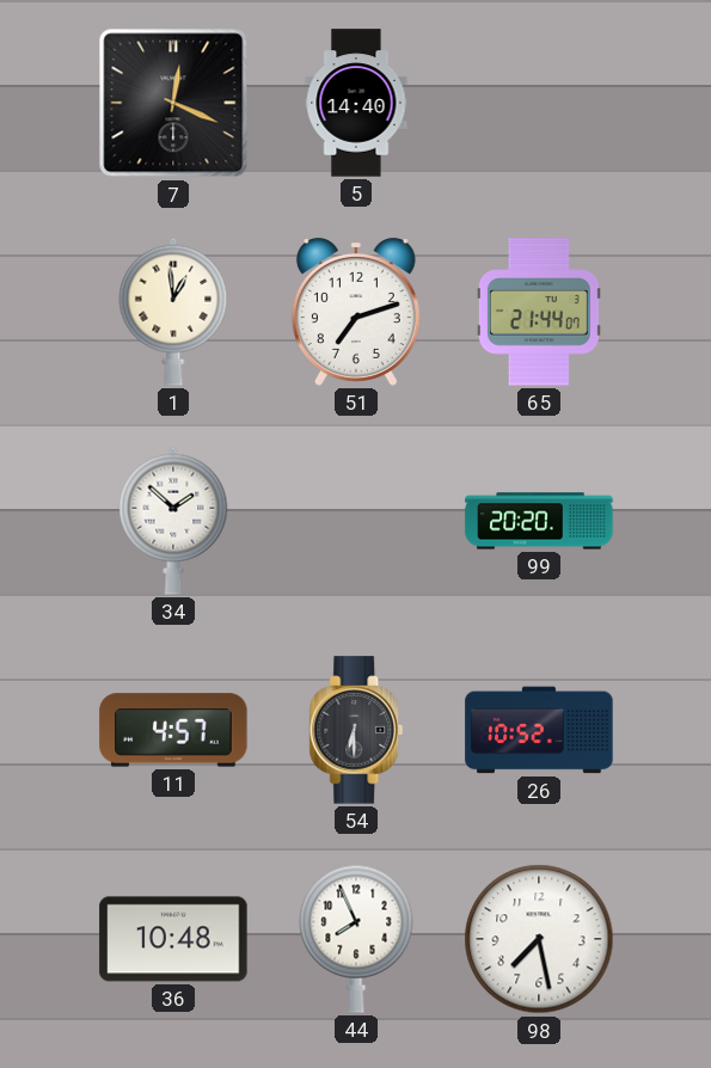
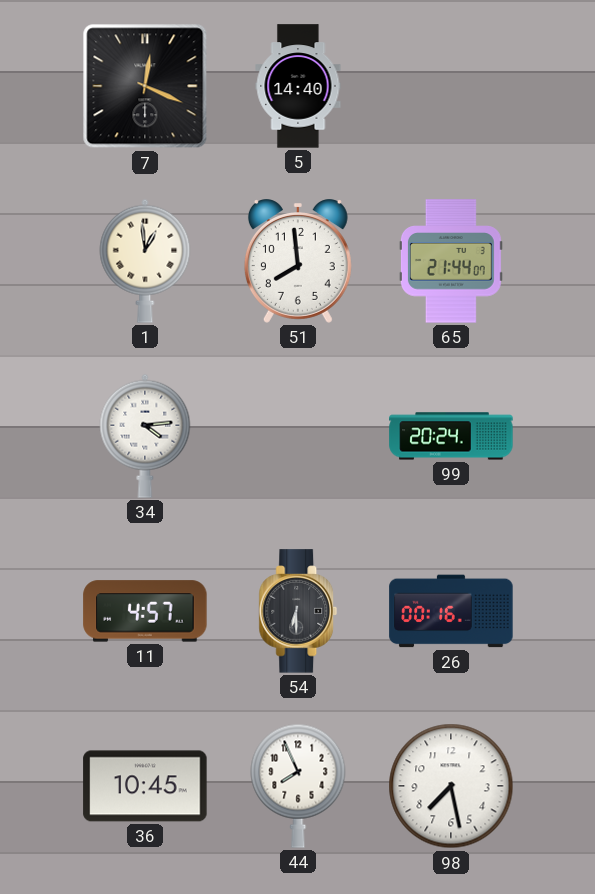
51: 7:12 -> 7:59
34: 1:52 -> 4:14
99: 20:20 -> 20:24
26: 10:52 -> 00:16
36: 10:48 -> 10:45
